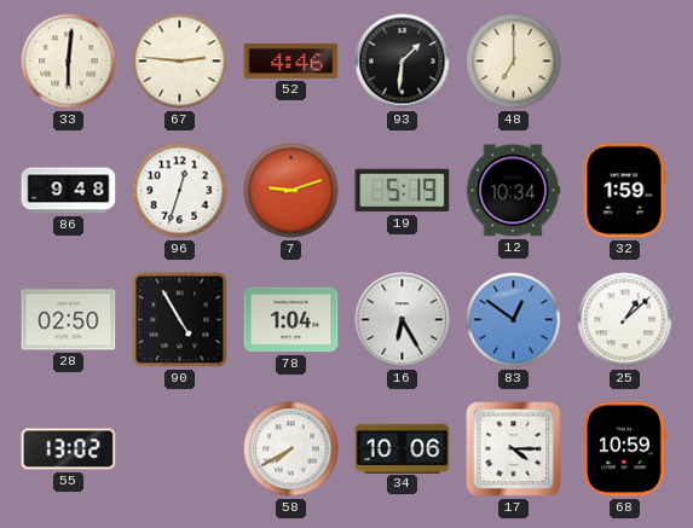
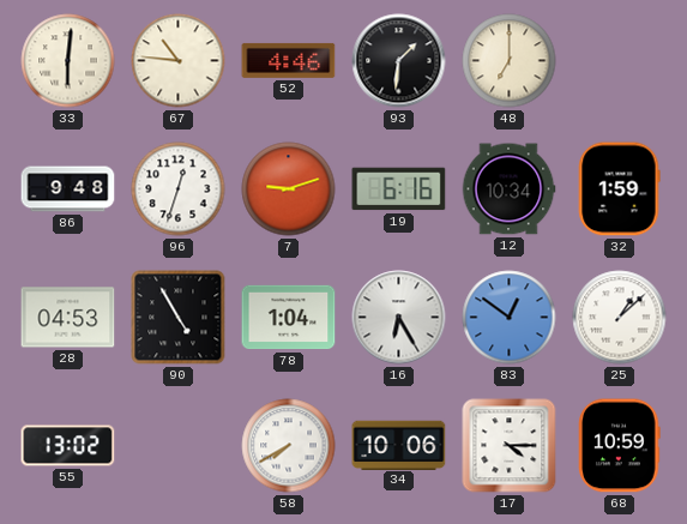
67: 2:46 -> 10:46
19: 5:19 -> 6:16
28: 02:50 -> 04:53
